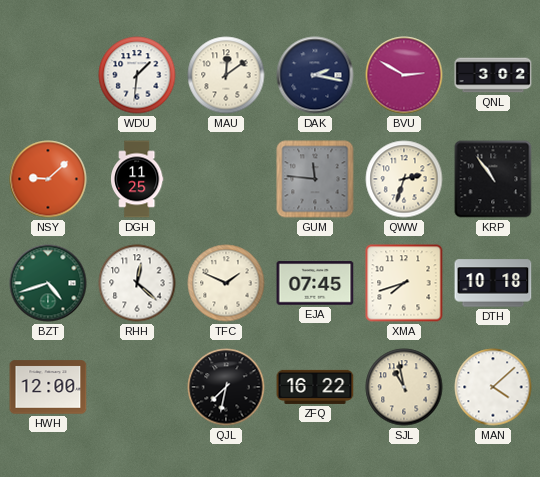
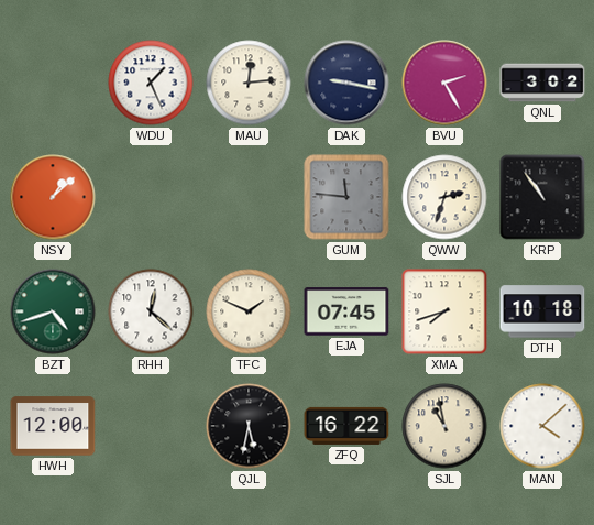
WDU: 1:31 -> 1:26
MAU: 12:09 -> 12:14
DAK: 2:17 -> 9:17
BVU: 2:50 -> 2:25
NSY: 9:08 -> 1:08
DGH: 11:25 -> none
QJL: 7:32 -> 5:32
